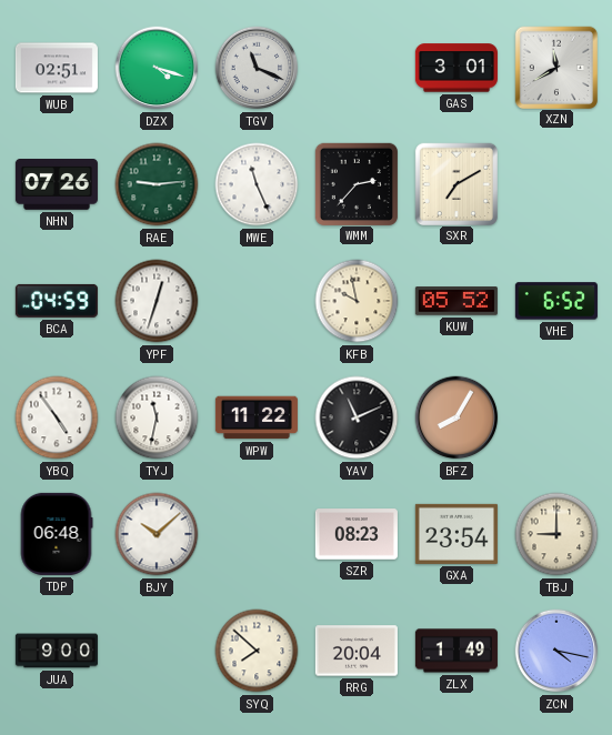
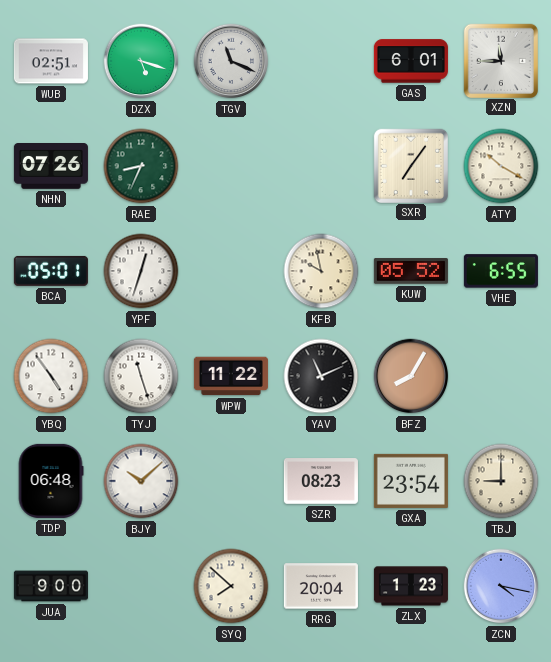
DZX: 4:18 -> 5:18
GAS: 3:01 -> 6:01
XZN: 11:40 -> 11:45
RAE: 9:14 -> 8:34
MWE: 11:26 -> none
WMM: 2:37 -> none
SXR: 7:10 -> 7:06
ATY: none -> 10:20
BCA: 04:59 -> 05:01
VHE: 6:52 -> 6:55
TYJ: 11:32 -> 11:27
ZLX: 1:49 -> 1:23
